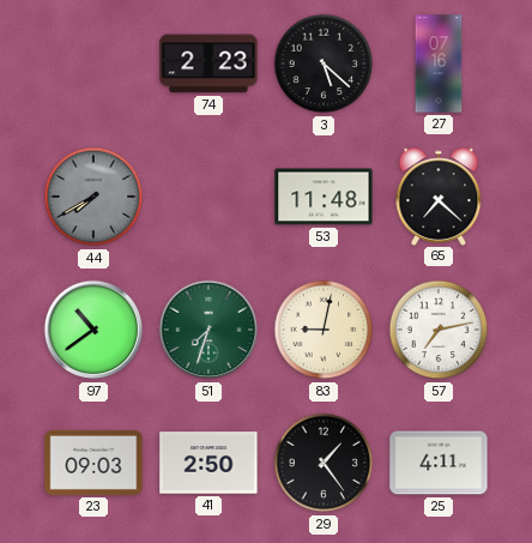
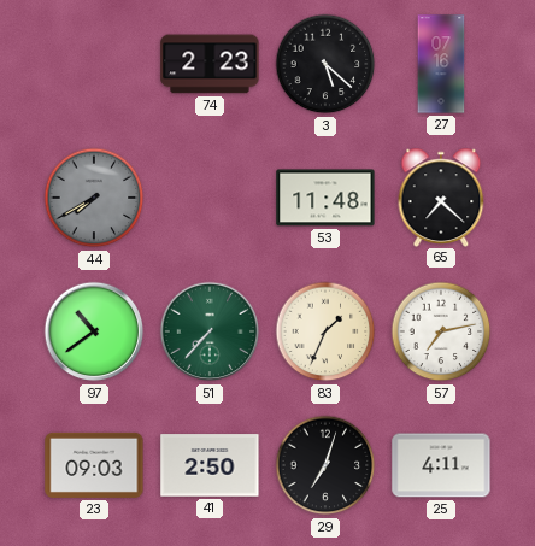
51: 7:33 -> 7:37
83: 9:02 -> 1:34
29: 1:24 -> 7:03
